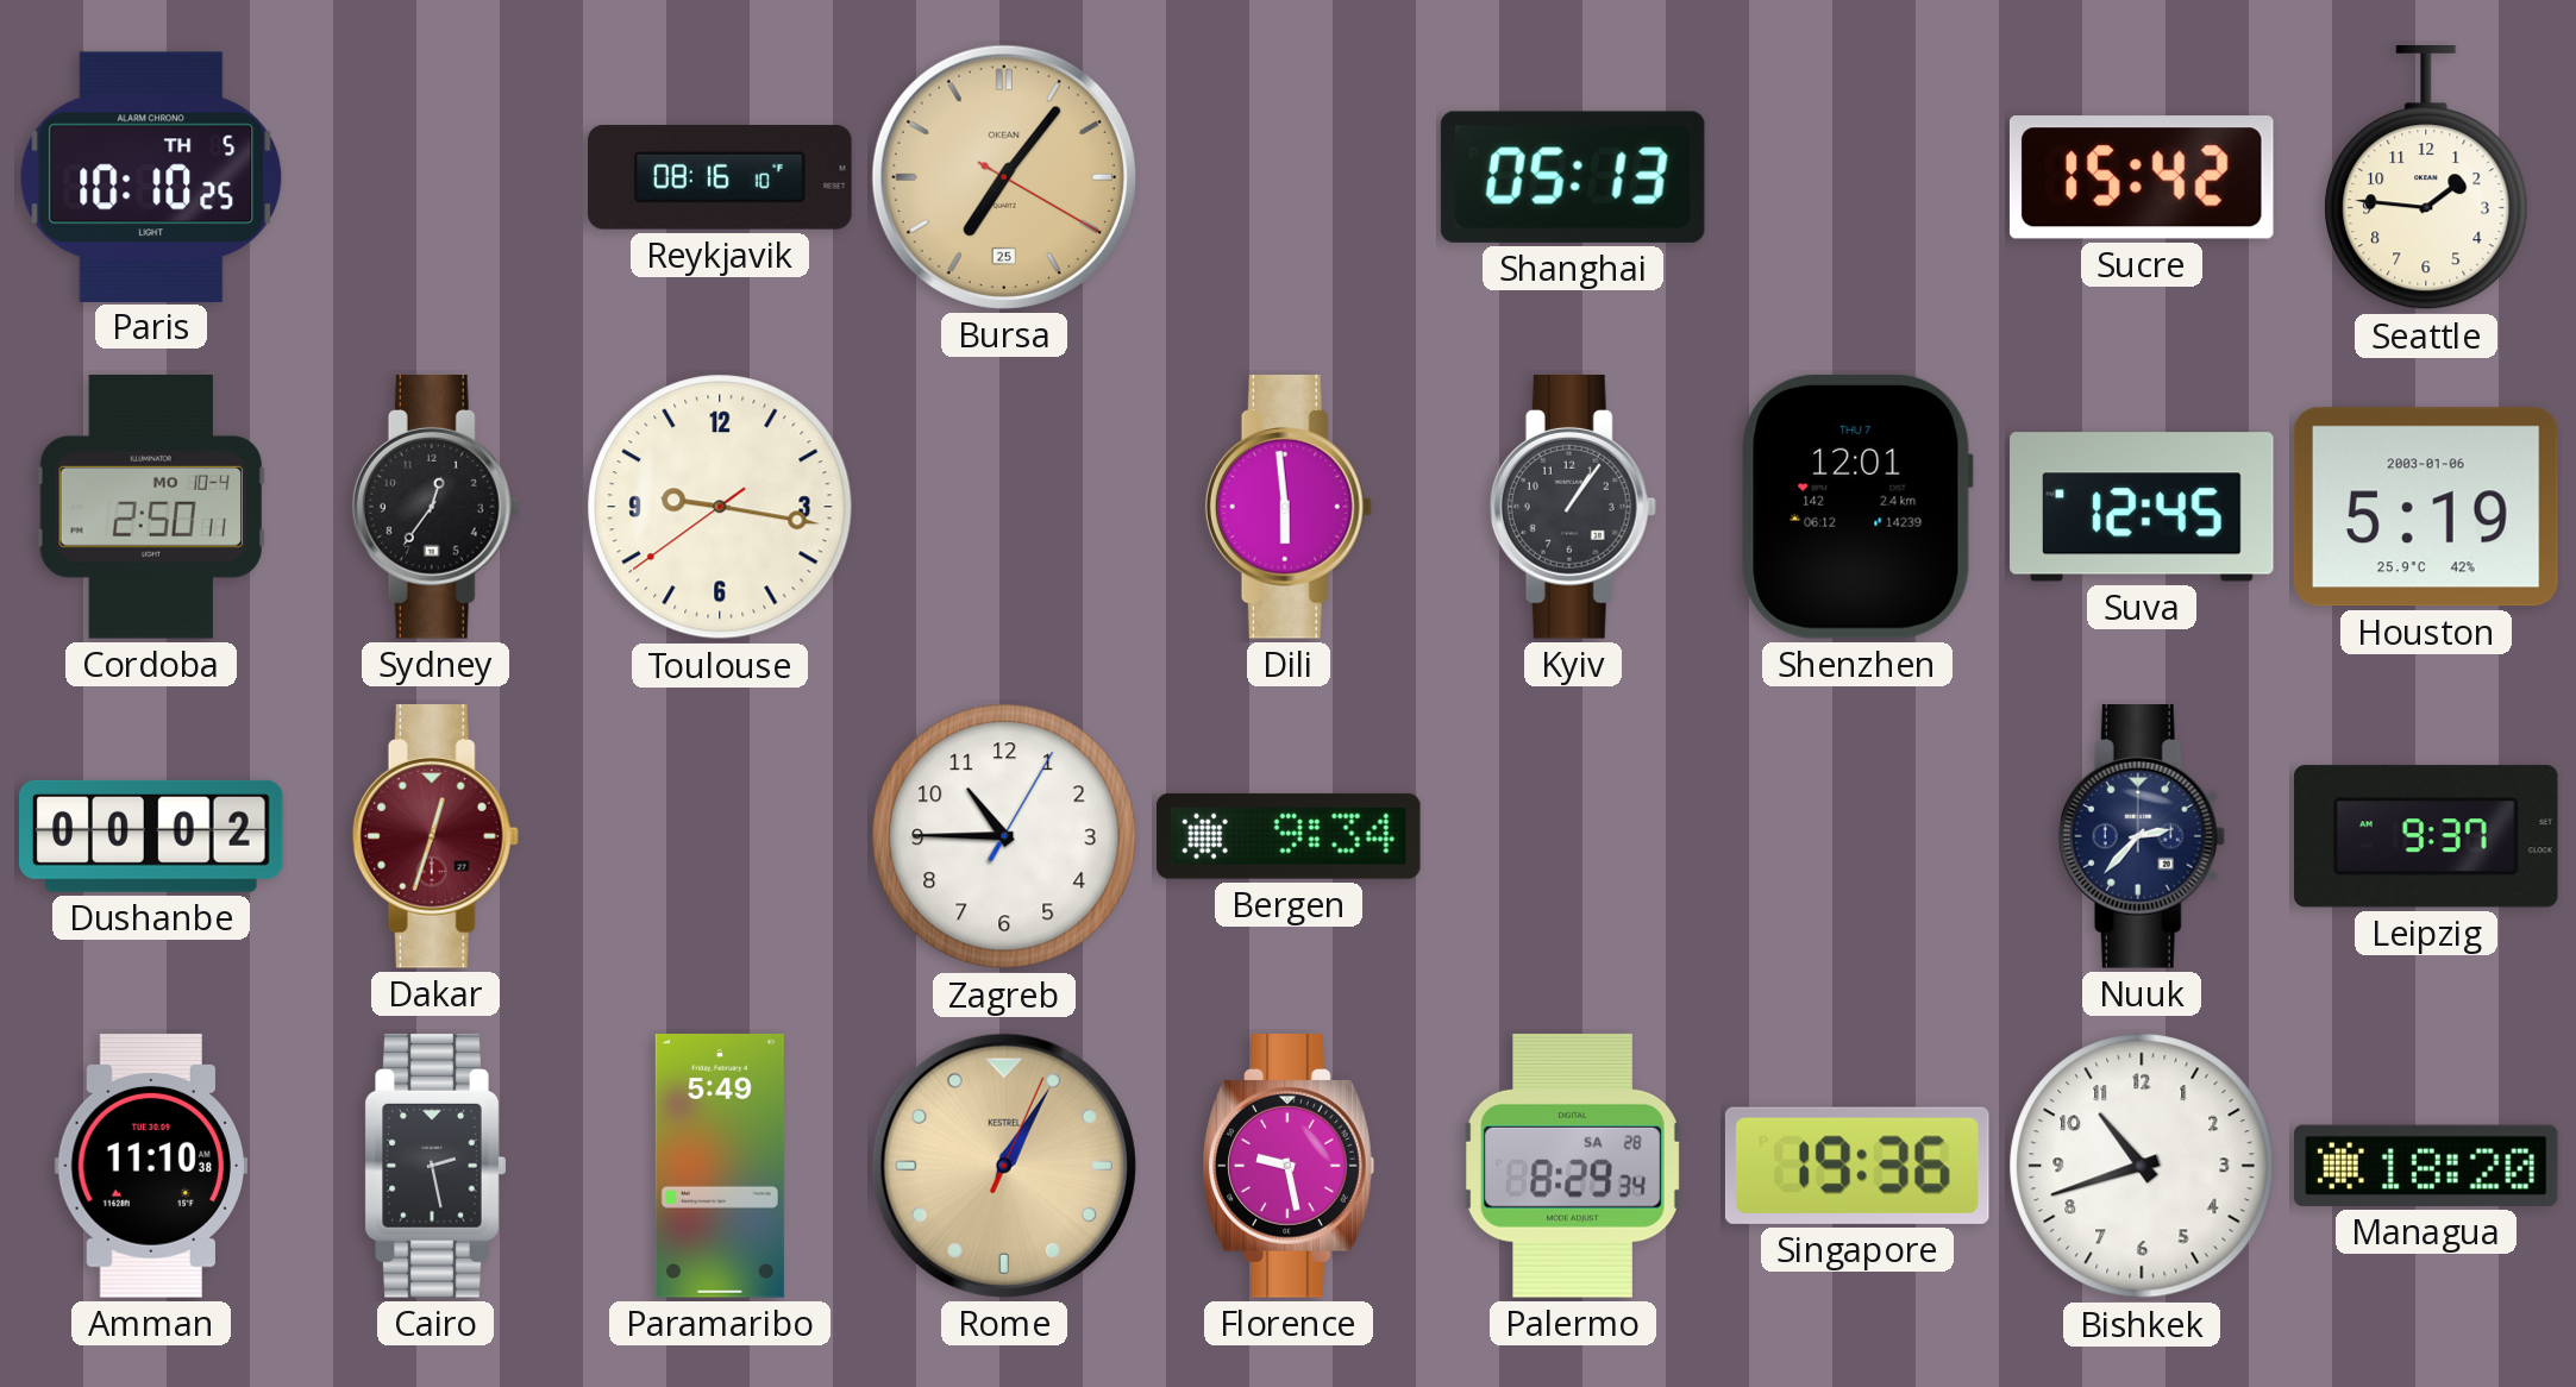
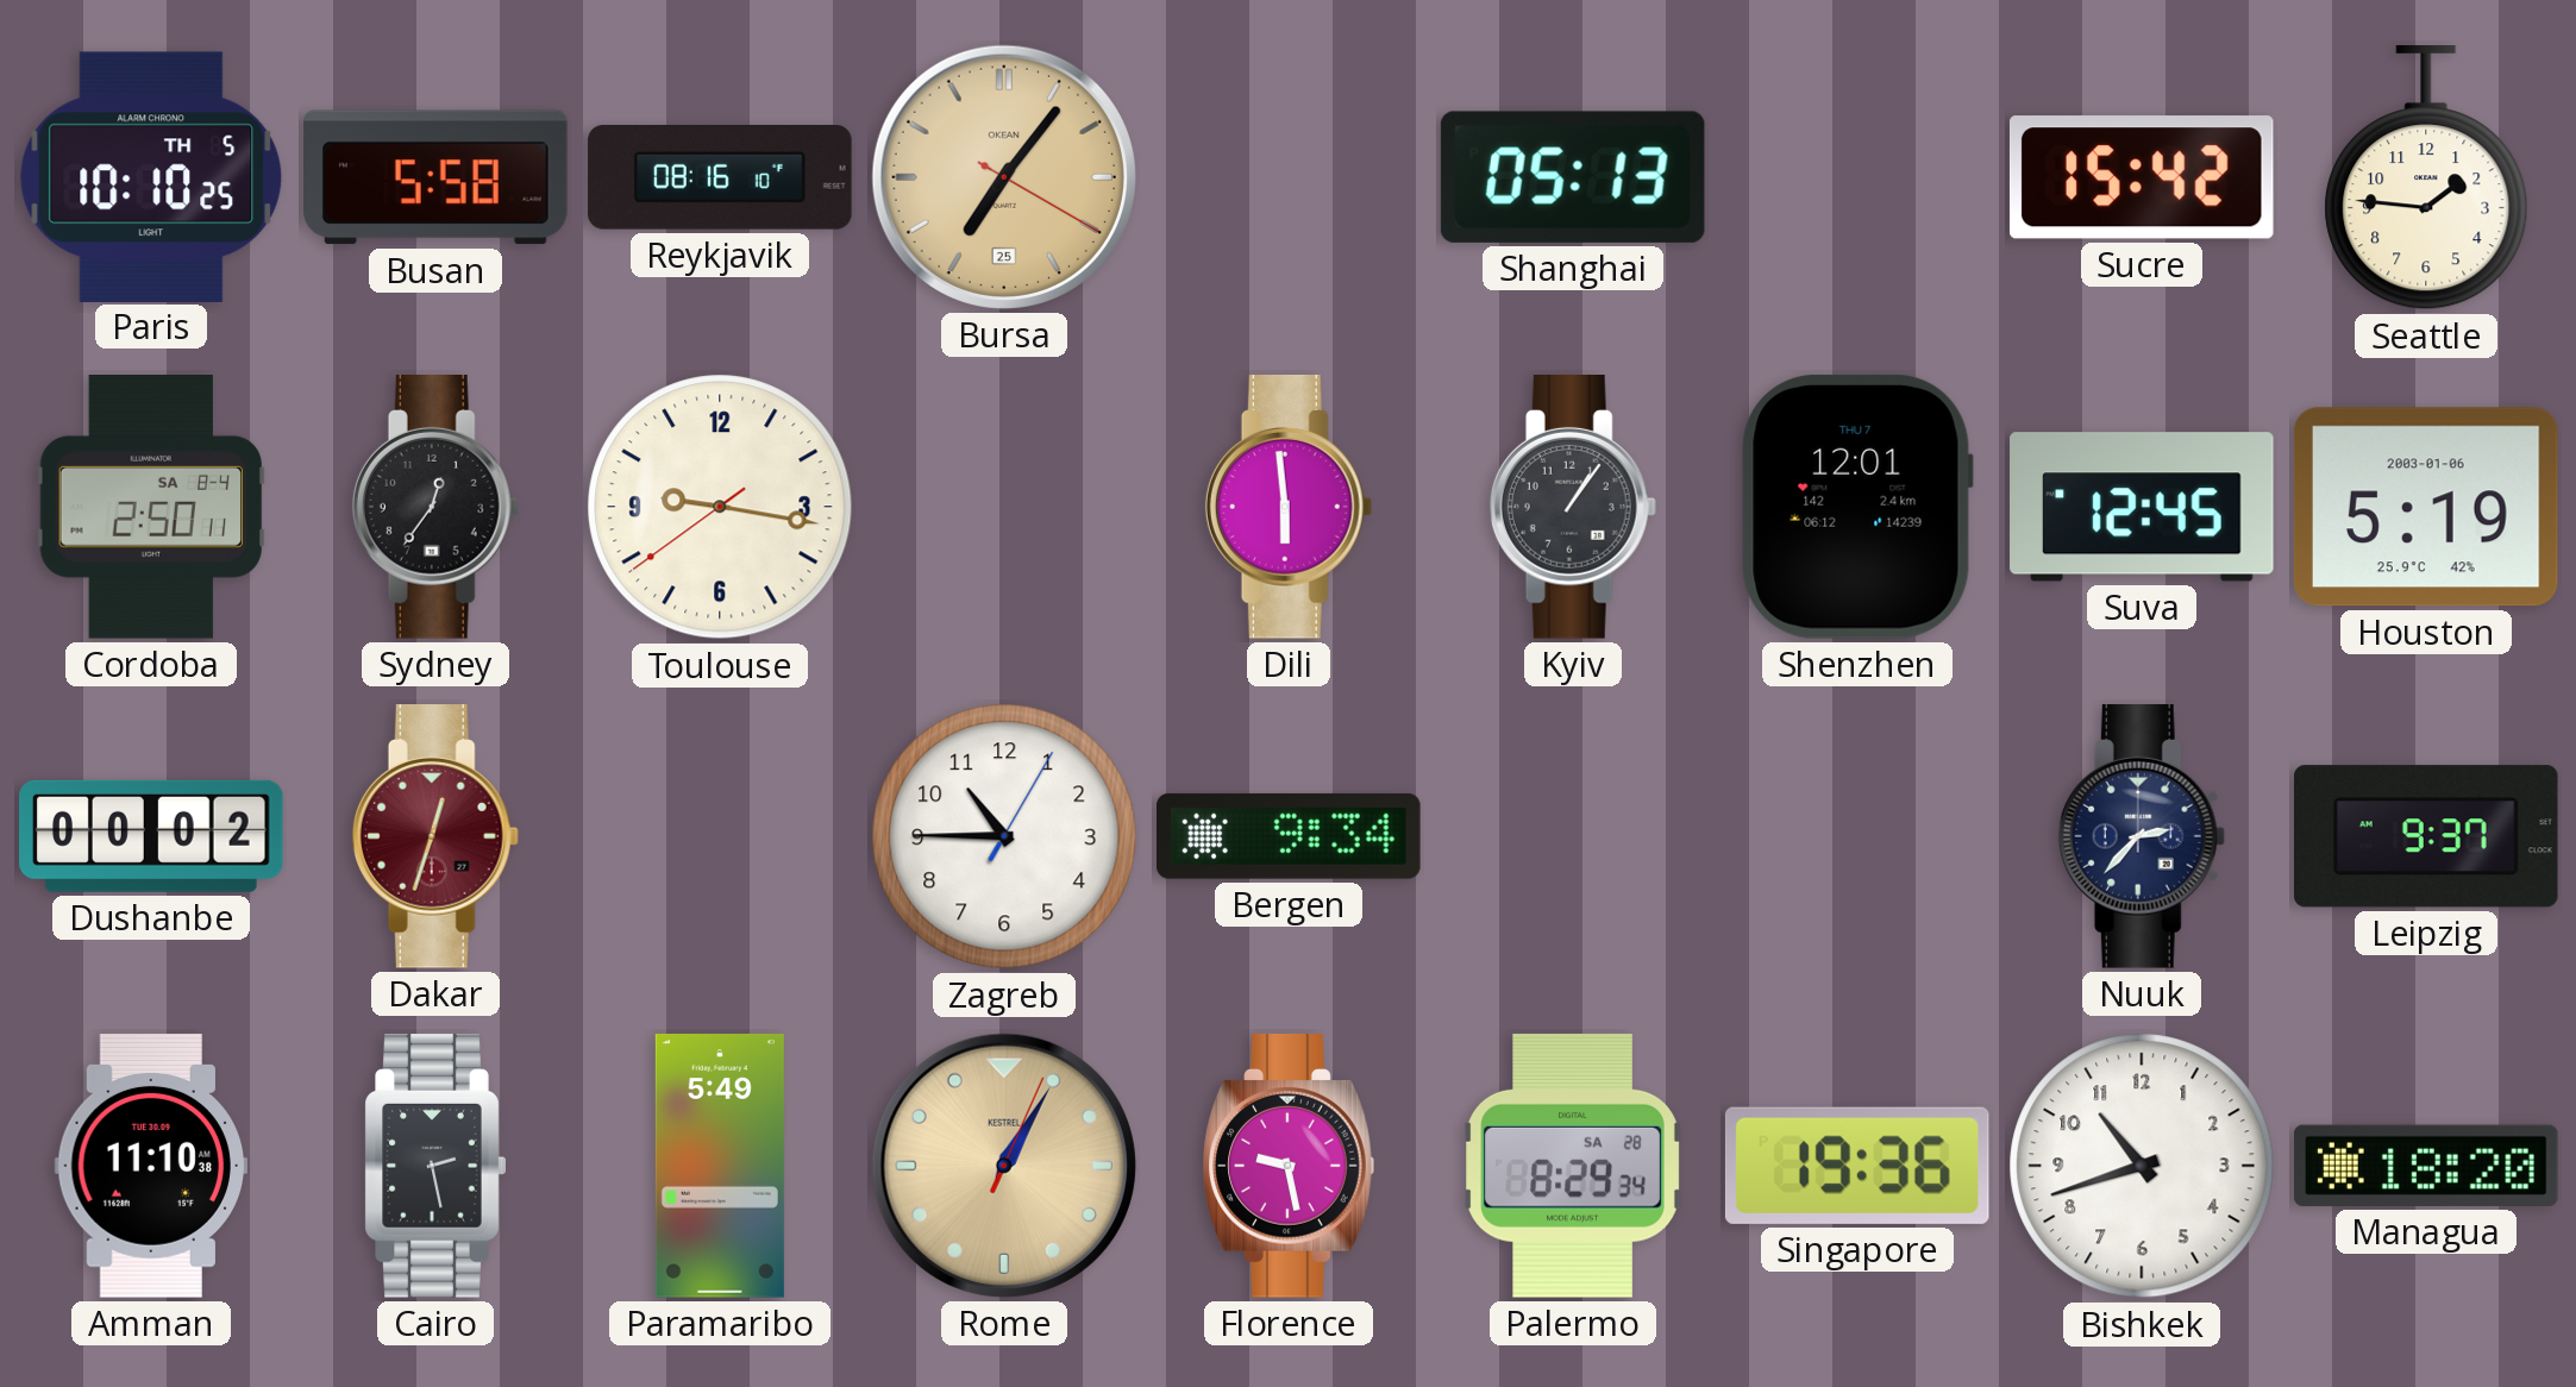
Busan: none -> 5:58
Cordoba date: MO 10-4 -> SA 8-4
